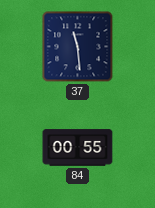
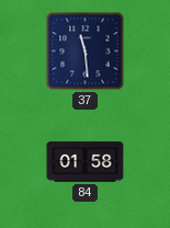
84: 00:55 -> 01:58
